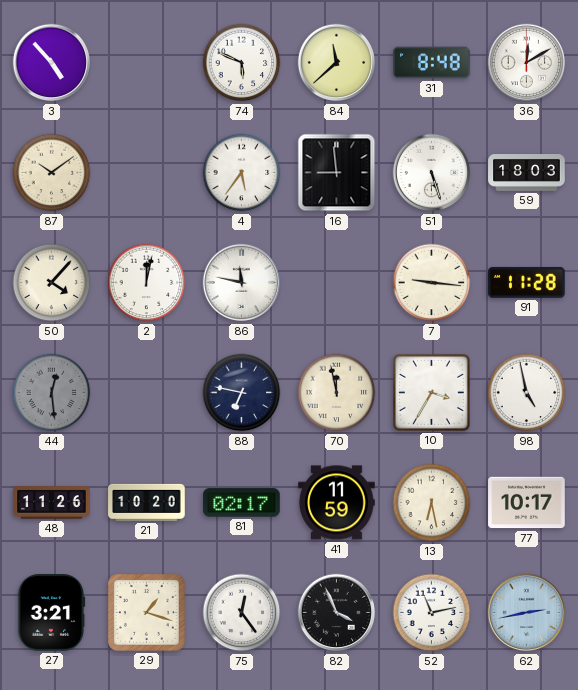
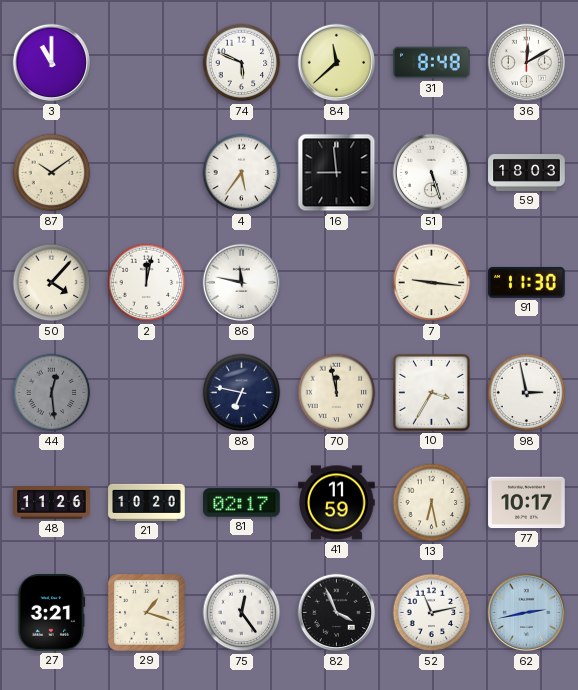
3: 4:53 -> 11:00
91: 11:28 -> 11:30
98: 4:58 -> 2:58
